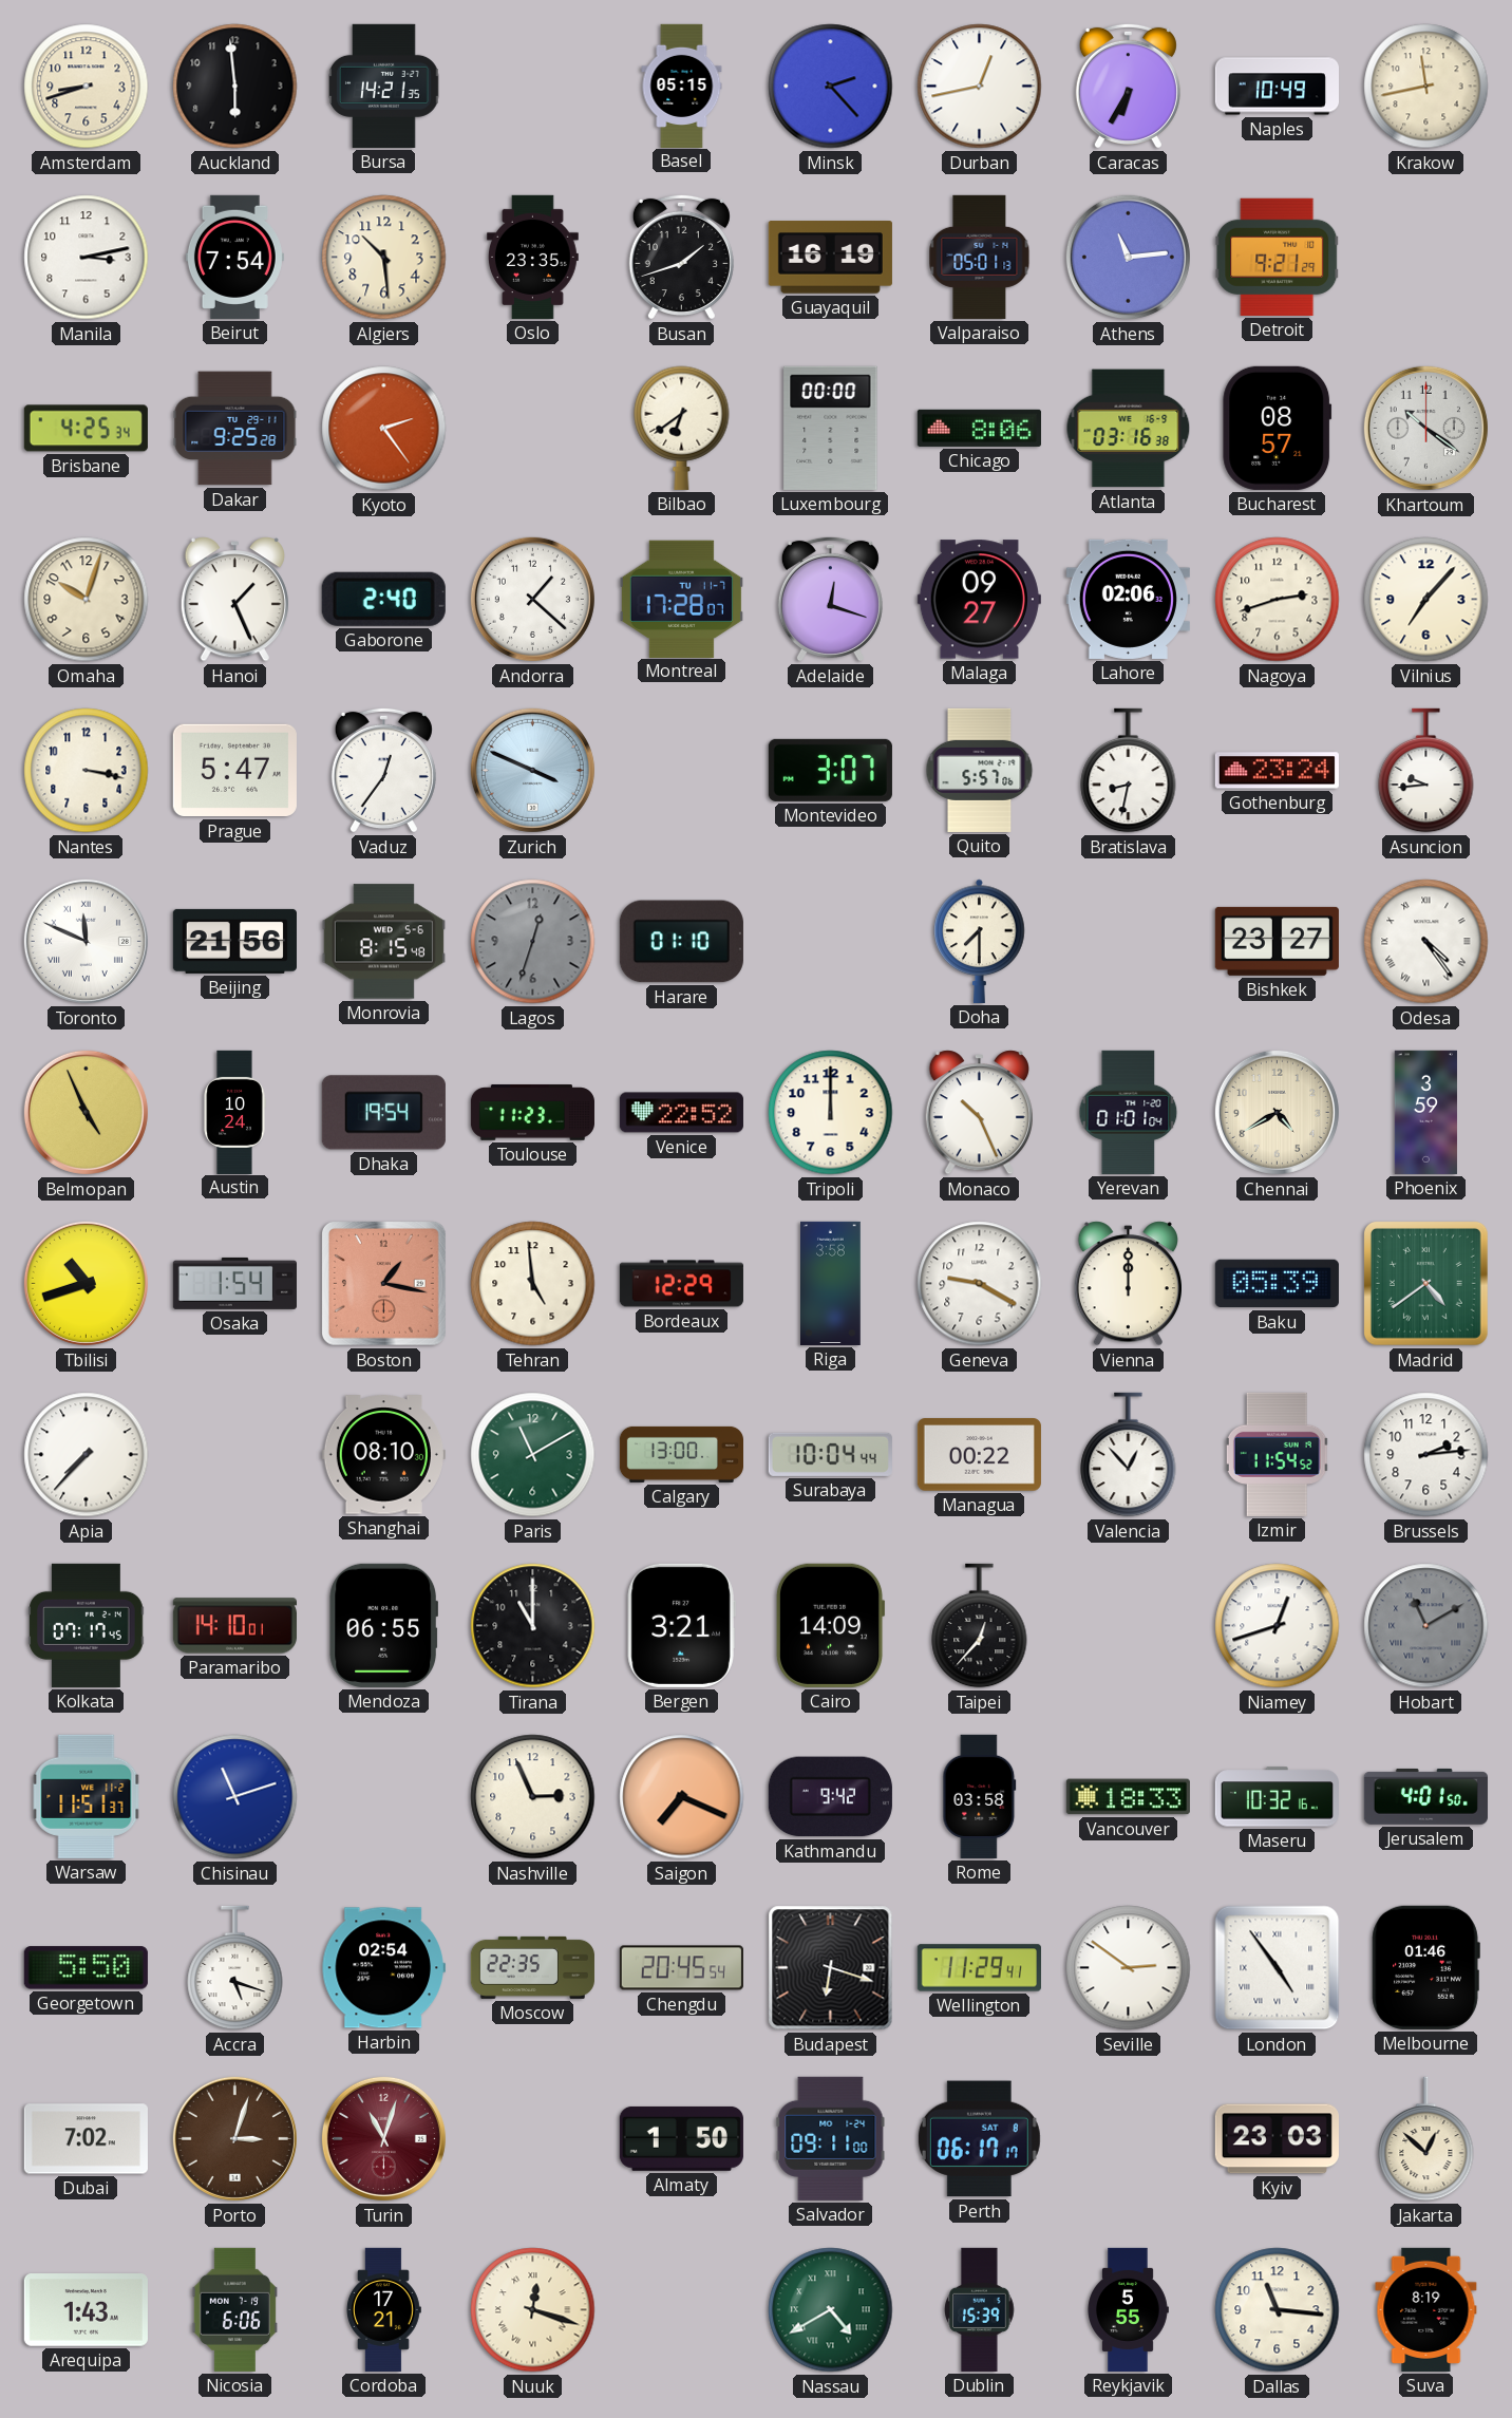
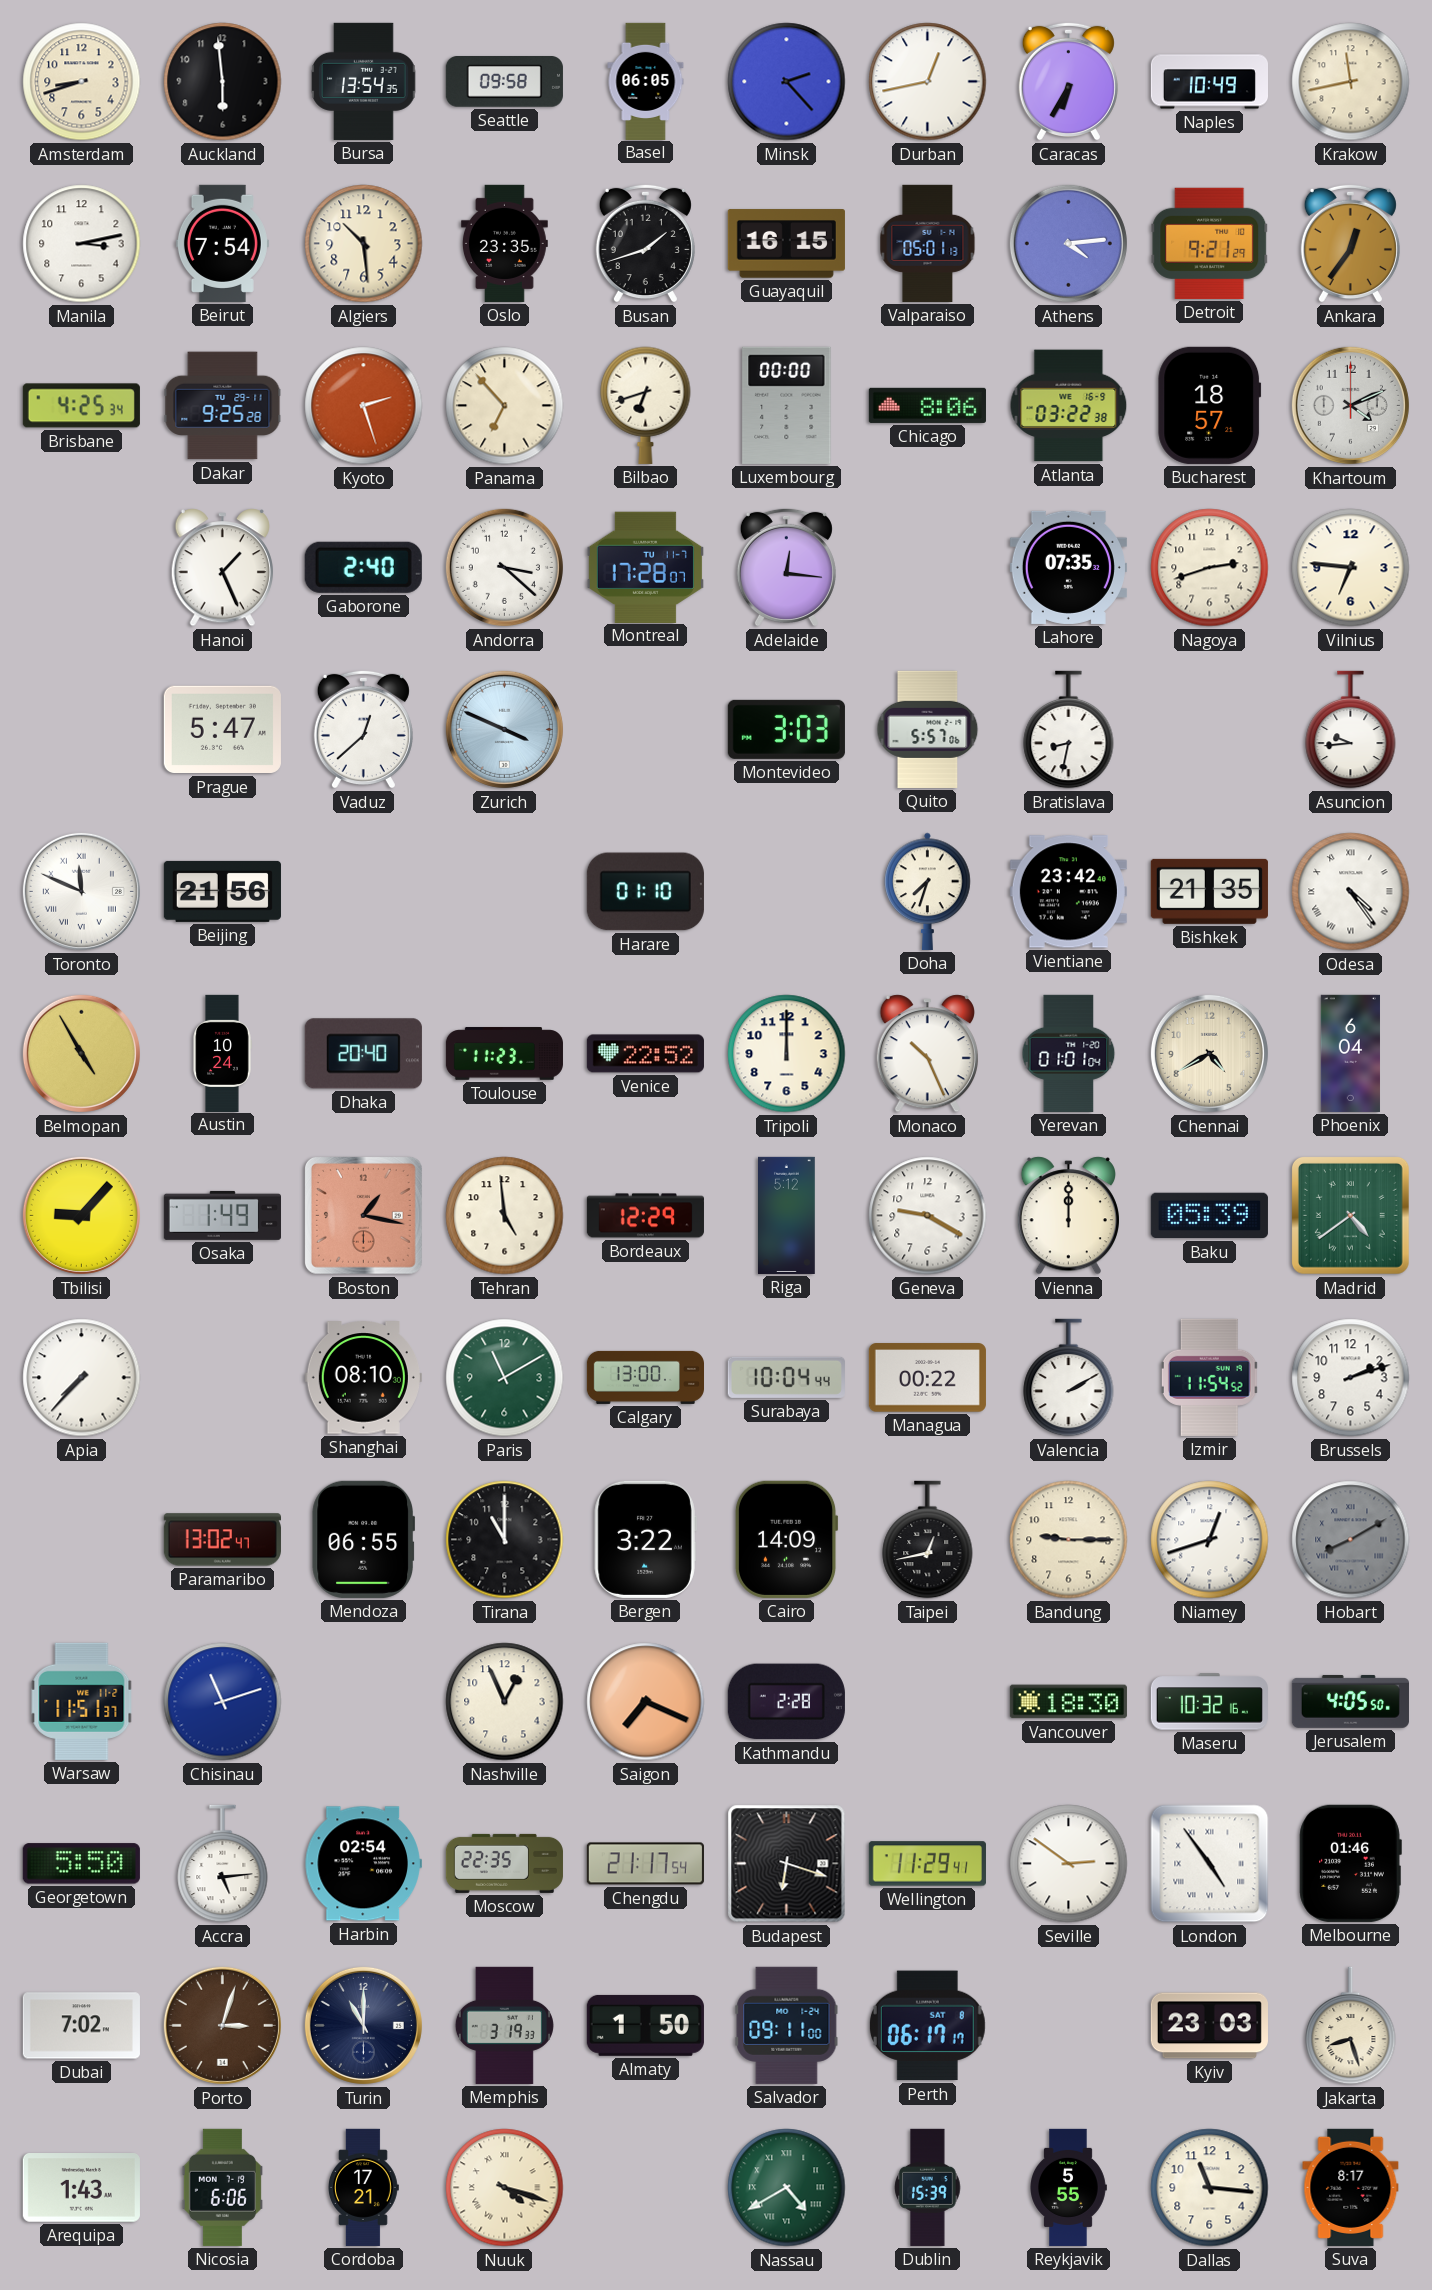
Bursa: 14:21 -> 13:54
Seattle: none -> 09:58
Basel: 05:15 -> 06:05
Guayaquil: 16:19 -> 16:15
Athens: 11:14 -> 4:14
Ankara: none -> 12:36
Kyoto: 2:24 -> 2:27
Panama: none -> 6:53
Bilbao: 6:39 -> 6:42
Atlanta: 03:16 -> 03:22
Bucharest: 08:57 -> 18:57
Khartoum: 10:21 -> 4:11
Omaha: 10:03 -> none
Andorra: 1:22 -> 3:22
Adelaide: 12:18 -> 12:16
Malaga: 09:27 -> none
Lahore: 02:06 -> 07:35
Vilnius: 7:07 -> 6:46
Nantes: 3:17 -> none
Vaduz: 12:36 -> 12:38
Montevideo: 3:07 -> 3:03
Gothenburg: 23:24 -> none
Monrovia: 8:15 -> none
Lagos: 12:33 -> none
Doha: 7:30 -> 7:33
Vientiane: none -> 23:42
Bishkek: 23:27 -> 21:35
Belmopan: 4:56 -> 4:55
Dhaka: 19:54 -> 20:40
Phoenix: 3:59 -> 6:04
Tbilisi: 10:42 -> 9:07
Osaka: 1:54 -> 1:49
Riga: 3:58 -> 5:12
Valencia: 12:53 -> 2:10
Brussels: 2:14 -> 2:12
Kolkata: 07:17 -> none
Paramaribo: 14:10 -> 13:02
Bergen: 3:21 -> 3:22
Taipei: 12:37 -> 12:43
Bandung: none -> 9:15
Hobart: 11:10 -> 8:10
Nashville: 2:56 -> 12:56
Kathmandu: 9:42 -> 2:28
Rome: 03:58 -> none
Vancouver: 18:33 -> 18:30
Jerusalem: 4:01 -> 4:05
Accra: 5:18 -> 5:14
Chengdu: 20:45 -> 21:17
Turin: 11:03 -> 11:00
Turin dial: burgundy -> navy
Memphis: none -> 3:19
Jakarta: 12:52 -> 8:27
Nuuk: 12:18 -> 4:18
Suva: 8:19 -> 8:17
